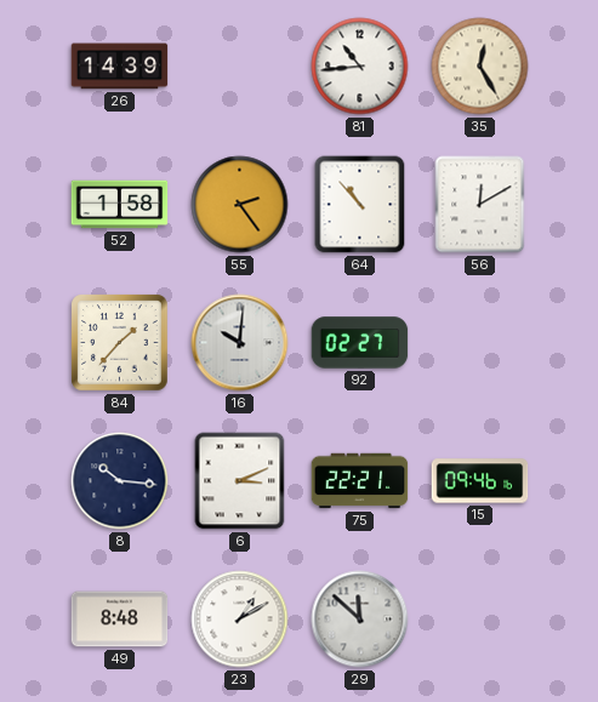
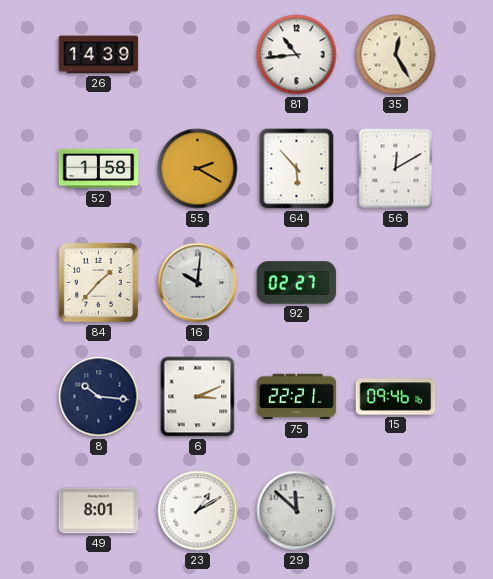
55: 2:24 -> 2:20
64: 10:53 -> 5:53
49: 8:48 -> 8:01
